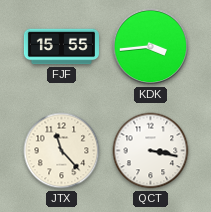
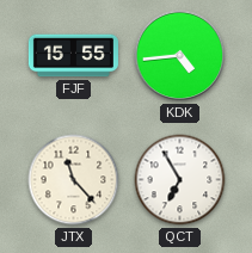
KDK: 3:44 -> 4:44
QCT: 3:17 -> 6:55
